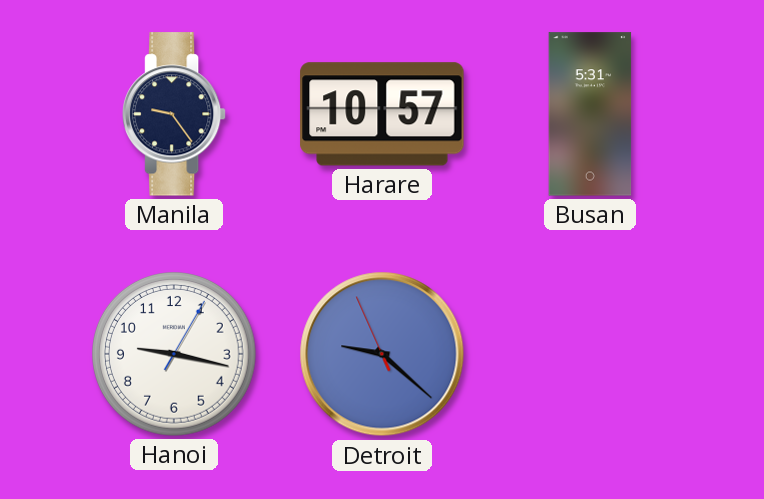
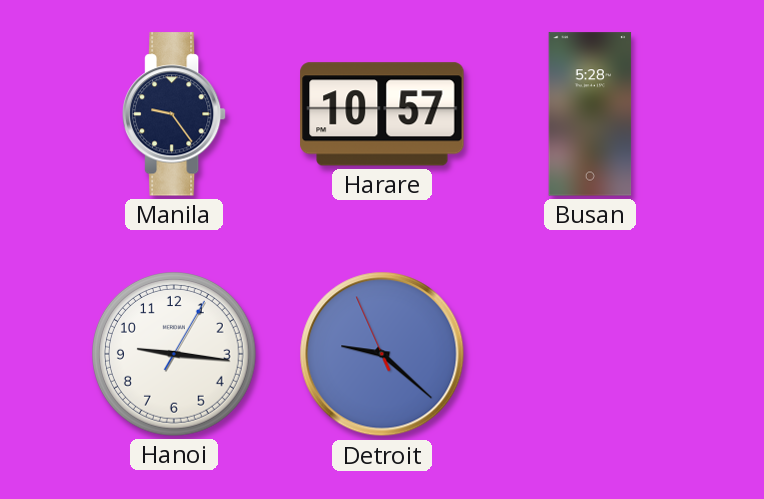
Busan: 5:31 -> 5:28
Hanoi: 9:17 -> 9:16
